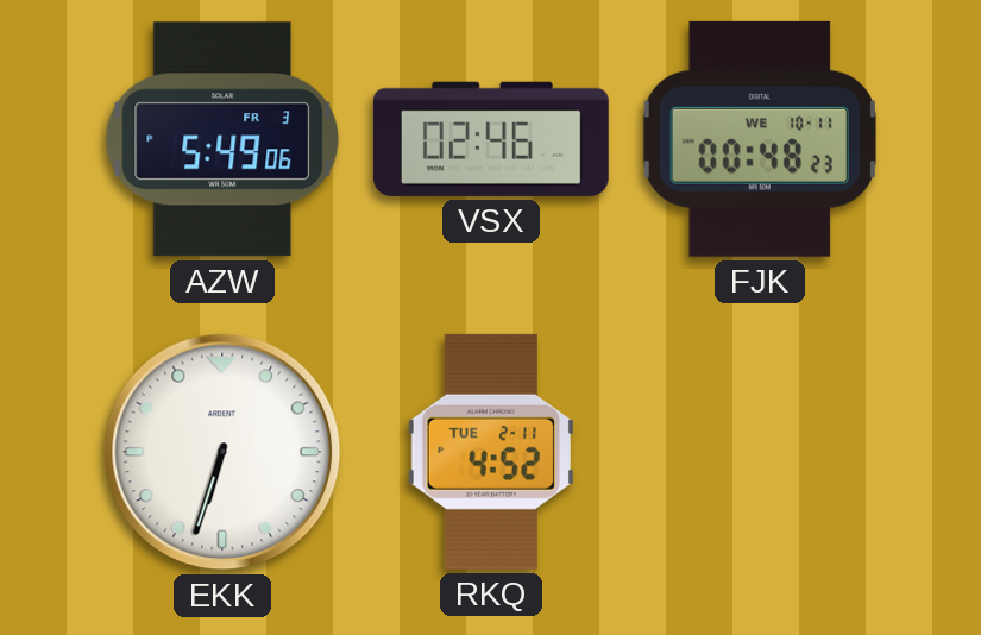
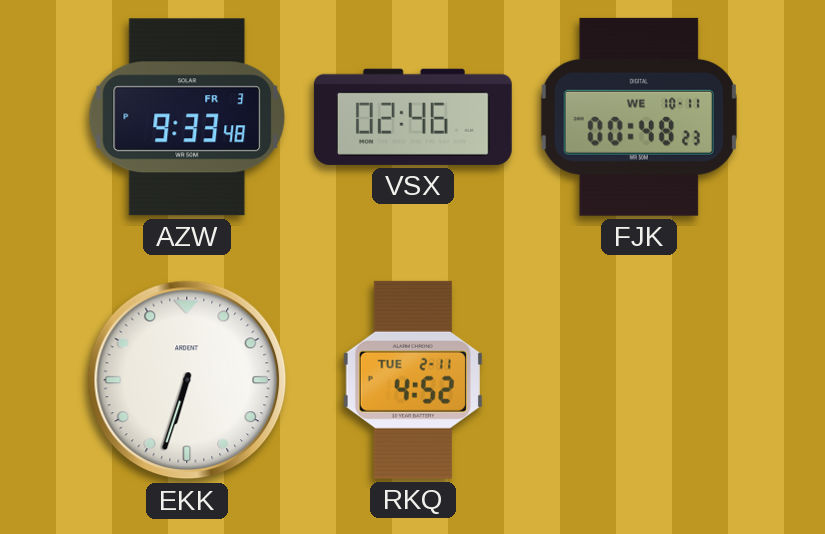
AZW: 5:49 -> 9:33
